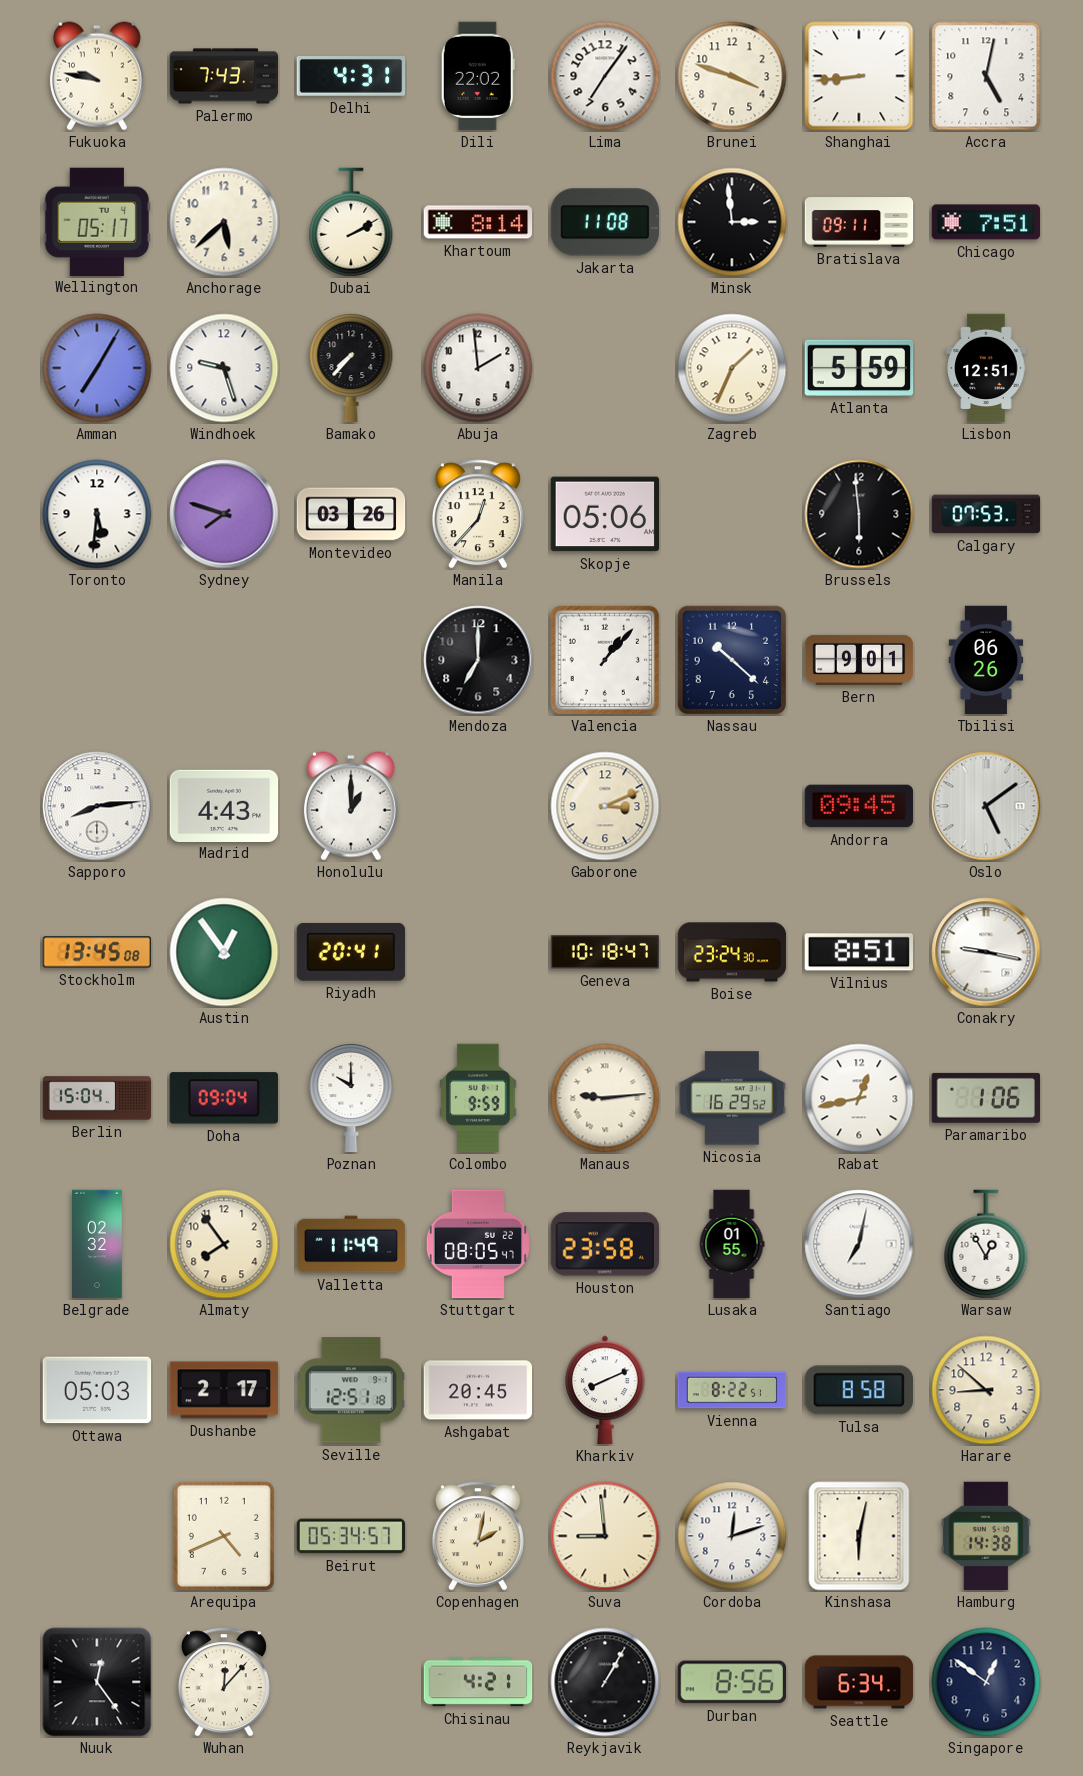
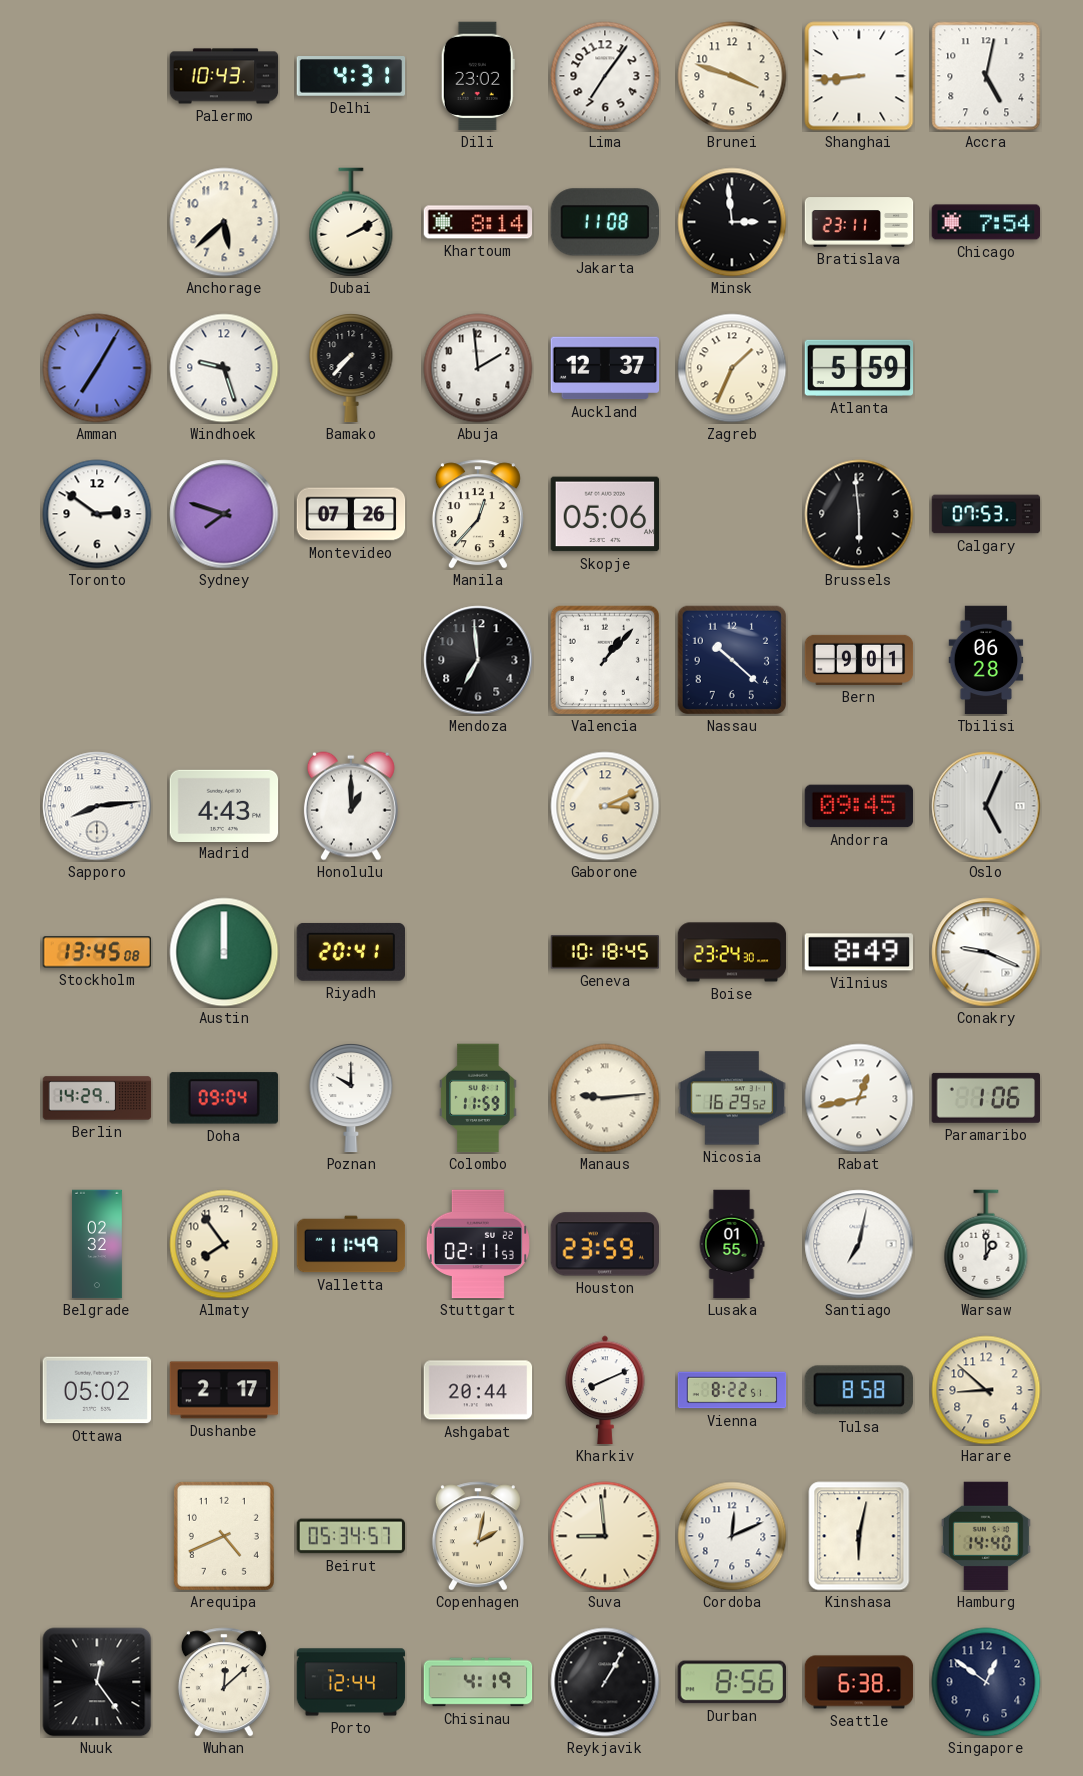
Fukuoka: 9:47 -> none
Palermo: 7:43 -> 10:43
Dili: 22:02 -> 23:02
Wellington: 05:17 -> none
Bratislava: 09:11 -> 23:11
Chicago: 7:51 -> 7:54
Auckland: none -> 12:37
Lisbon: 12:51 -> none
Toronto: 5:31 -> 2:51
Montevideo: 03:26 -> 07:26
Mendoza: 7:00 -> 6:59
Tbilisi: 06:26 -> 06:28
Oslo: 5:09 -> 5:04
Austin: 12:54 -> 12:00
Geneva: 10:18:47 -> 10:18:45
Vilnius: 8:51 -> 8:49
Conakry: 9:17 -> 9:19
Berlin: 15:04 -> 14:29
Colombo: 9:59 -> 11:59
Stuttgart: 08:05 -> 02:11
Houston: 23:58 -> 23:59
Warsaw: 12:55 -> 1:00
Ottawa: 05:03 -> 05:02
Seville: 12:51 -> none
Ashgabat: 20:45 -> 20:44
Cordoba: 12:12 -> 12:11
Hamburg: 14:38 -> 14:40
Wuhan: 12:07 -> 12:08
Porto: none -> 12:44
Chisinau: 4:21 -> 4:19
Seattle: 6:34 -> 6:38
